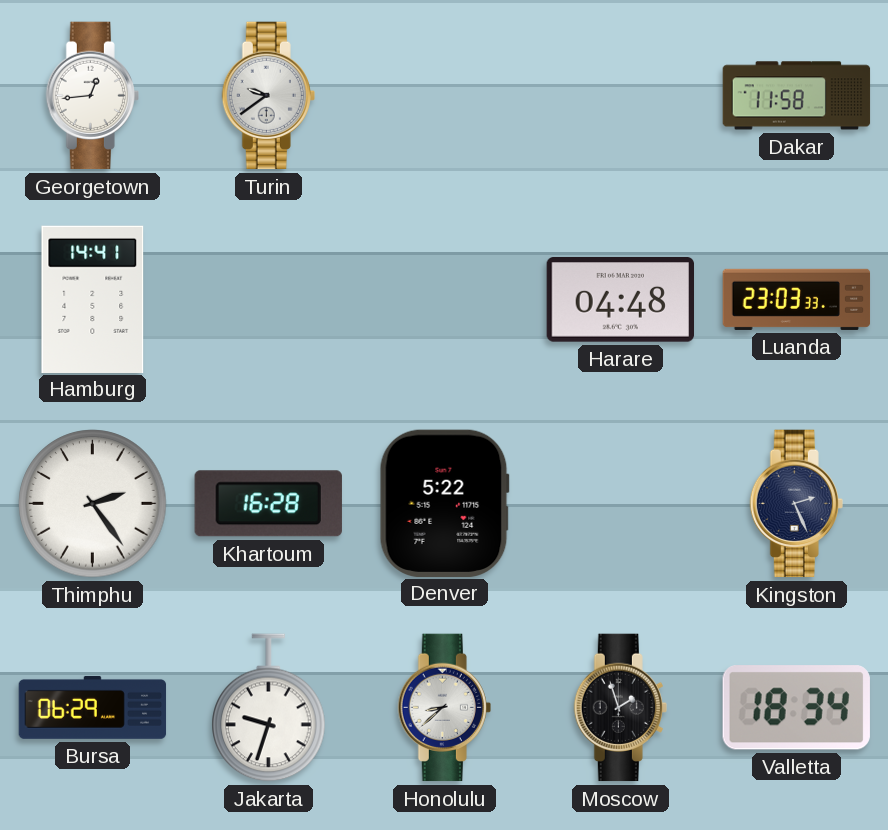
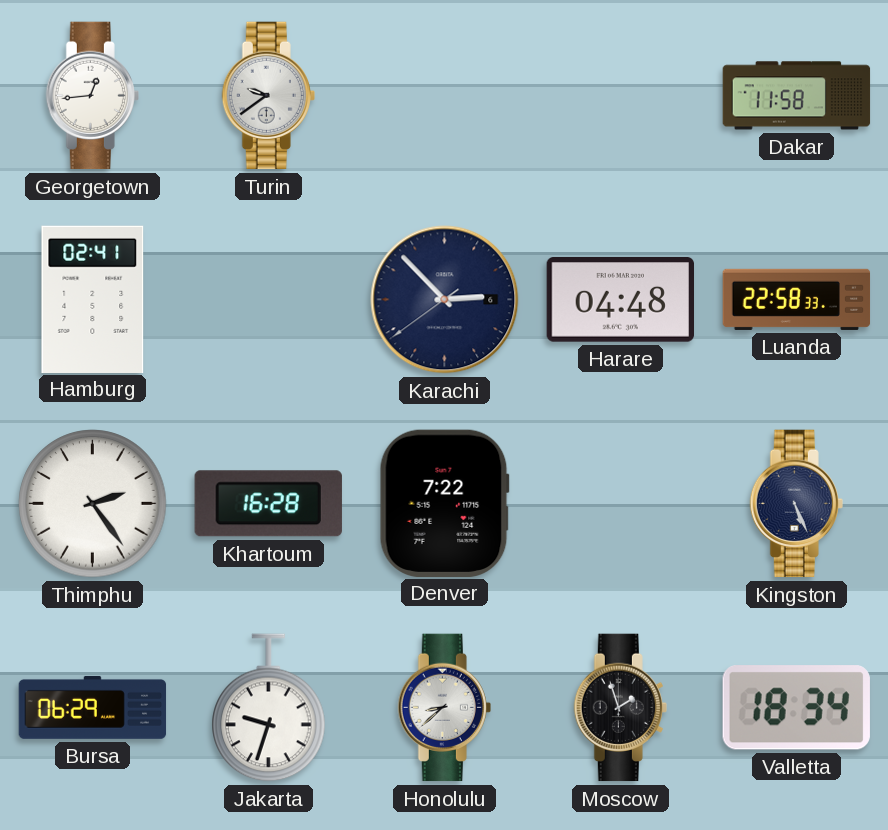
Hamburg: 14:41 -> 02:41
Karachi: none -> 2:52
Luanda: 23:03 -> 22:58
Denver: 5:22 -> 7:22
Kingston: 2:26 -> 5:26
